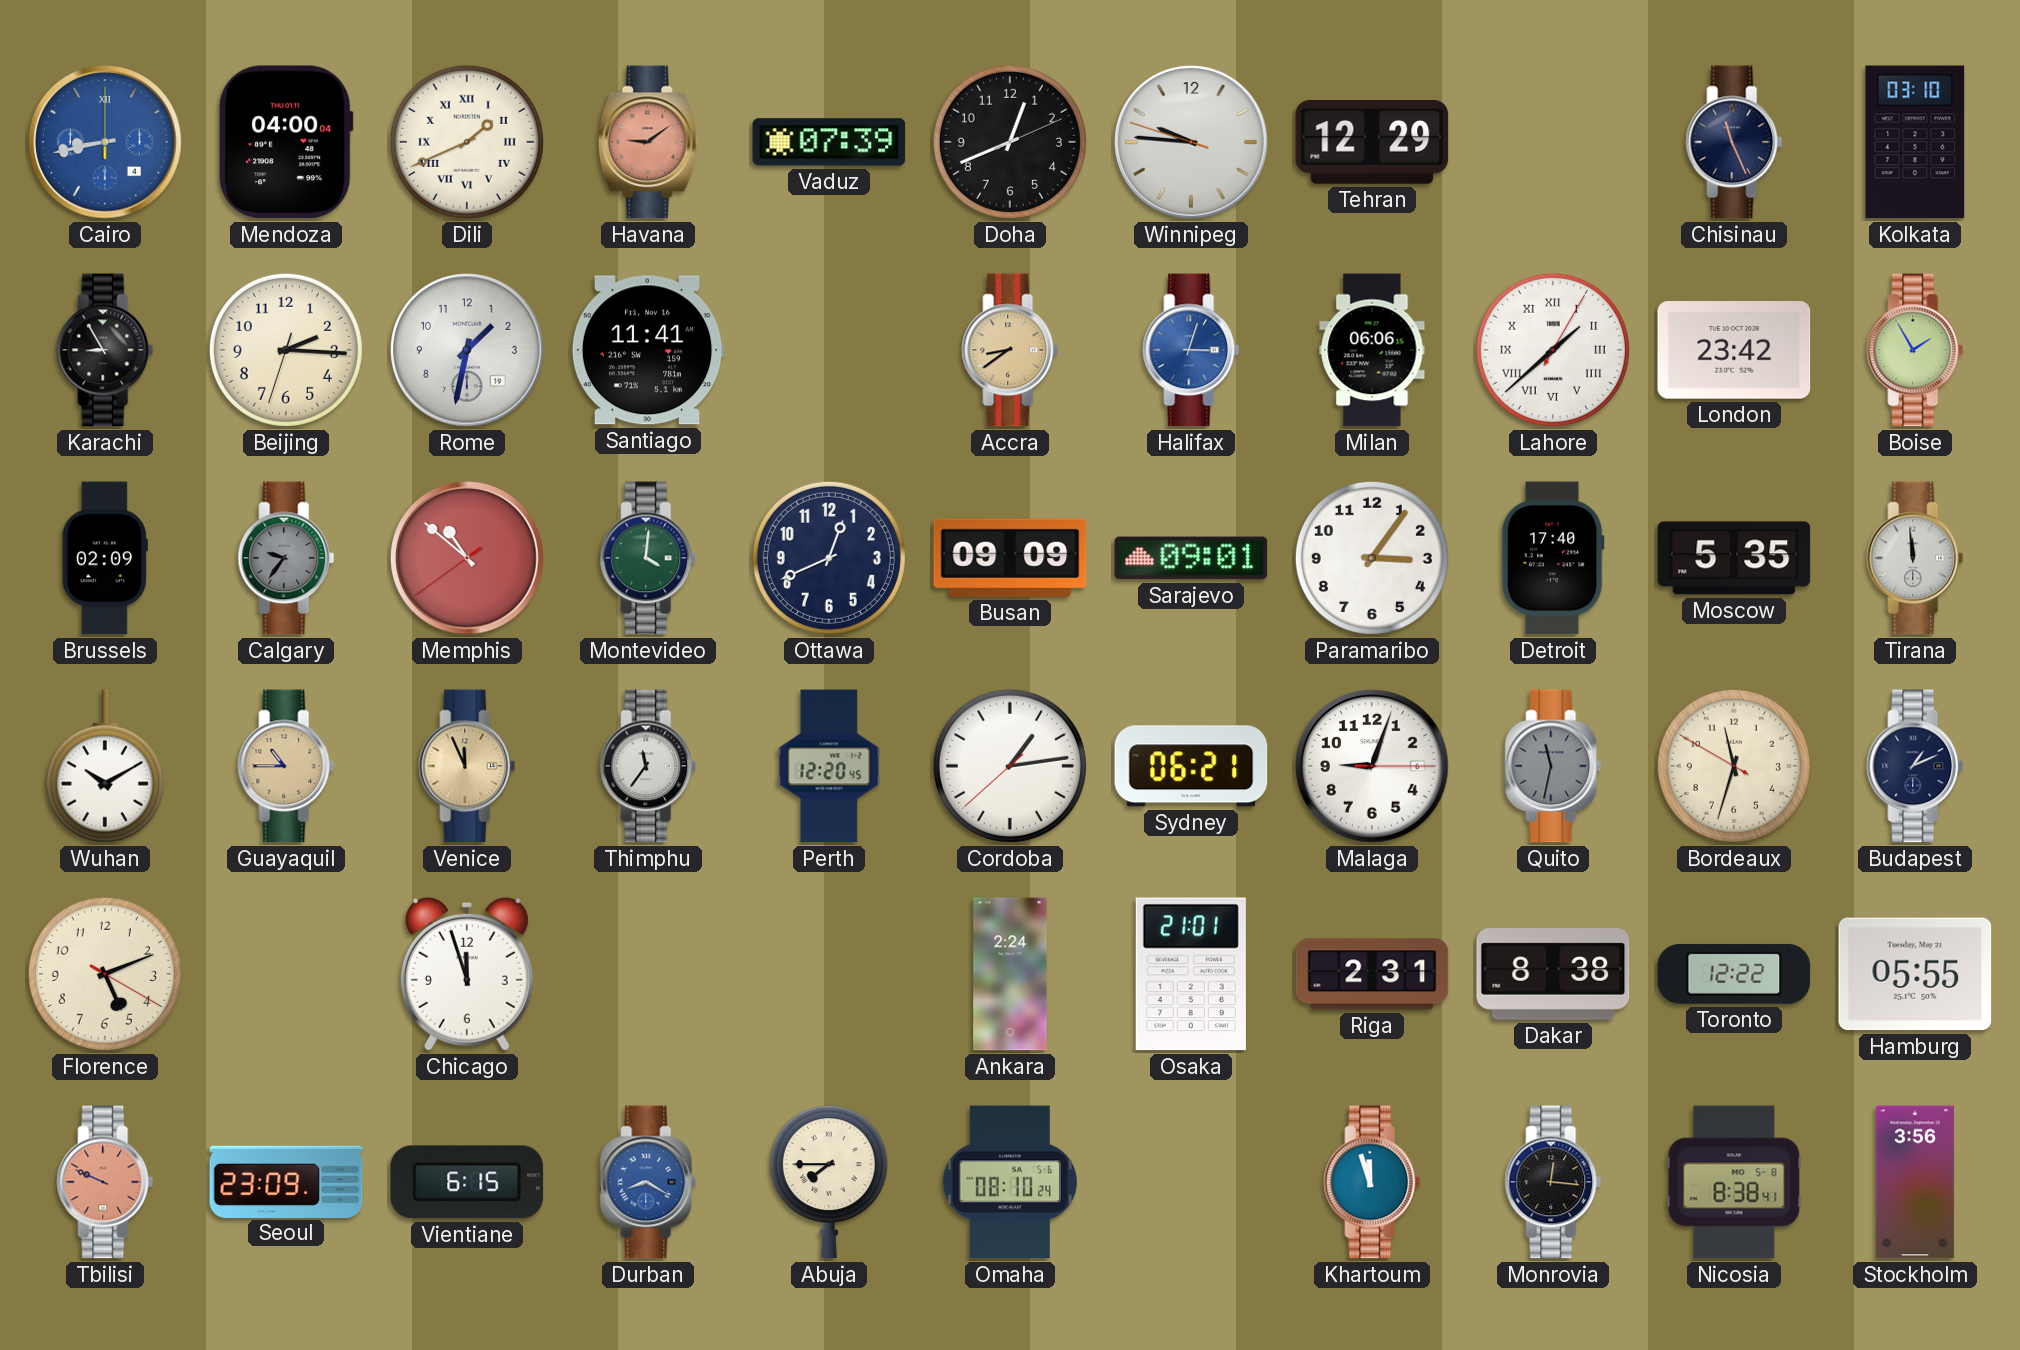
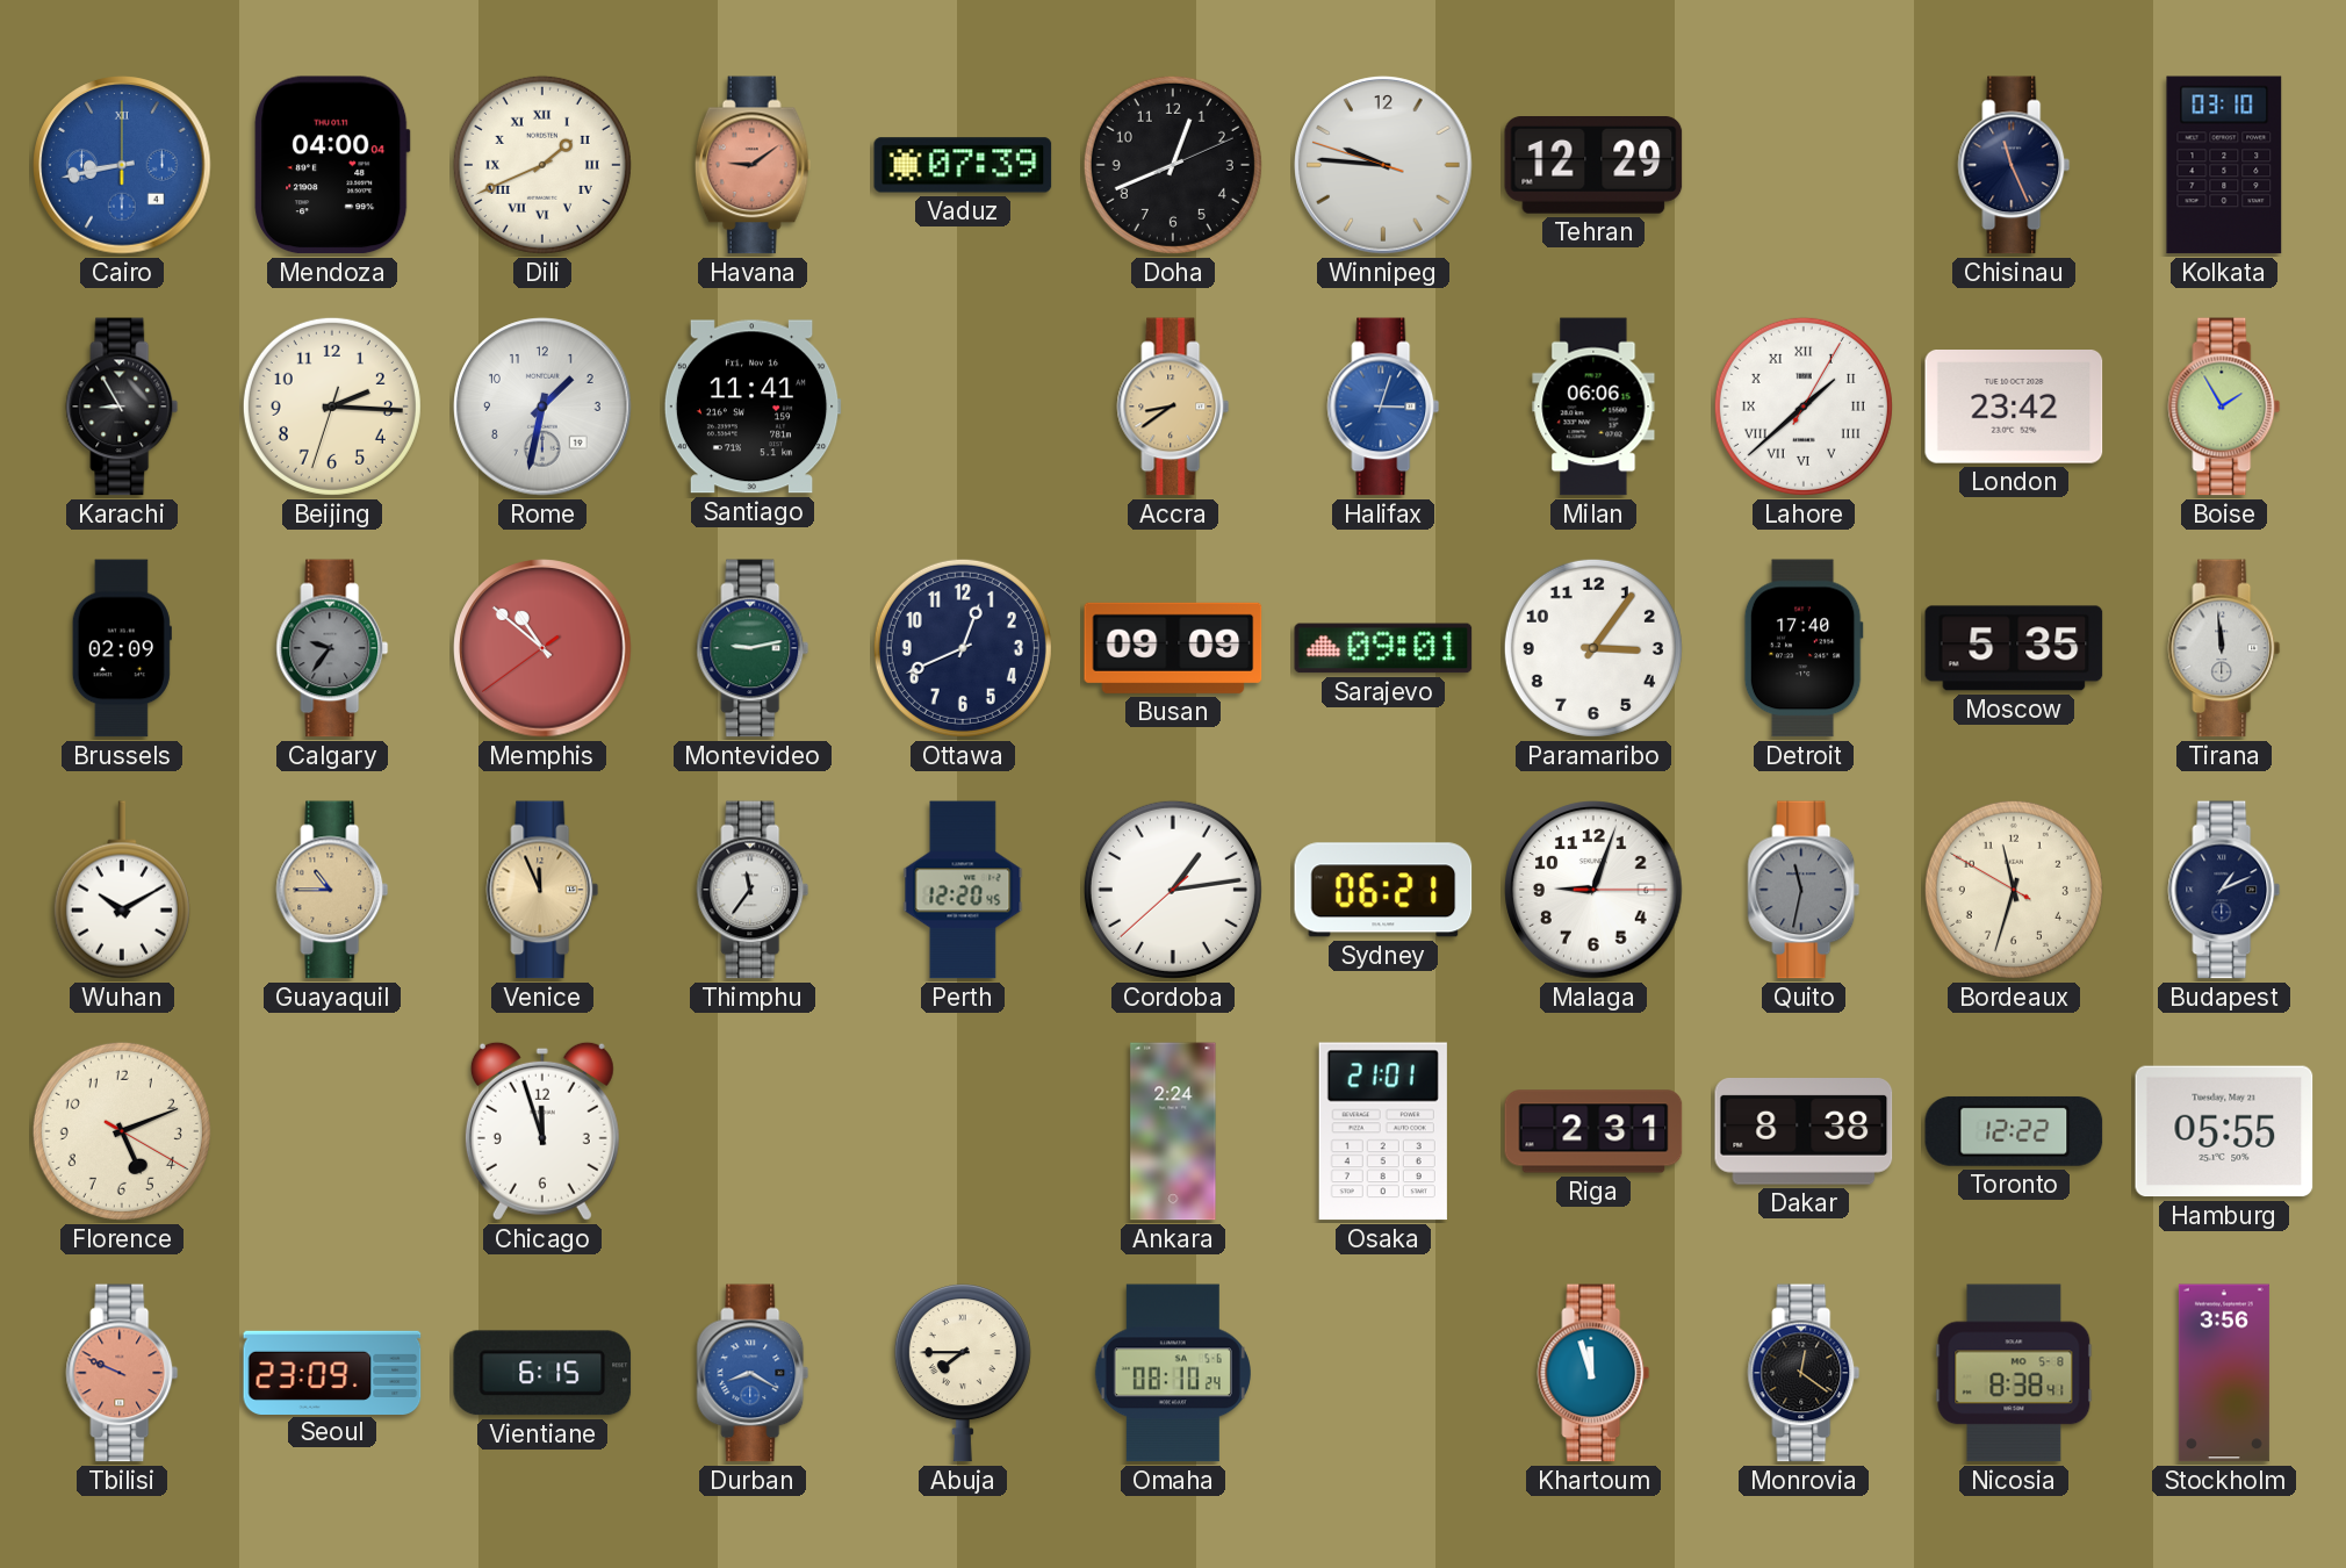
Montevideo: 4:01 -> 9:13
Monrovia: 12:16 -> 12:21
